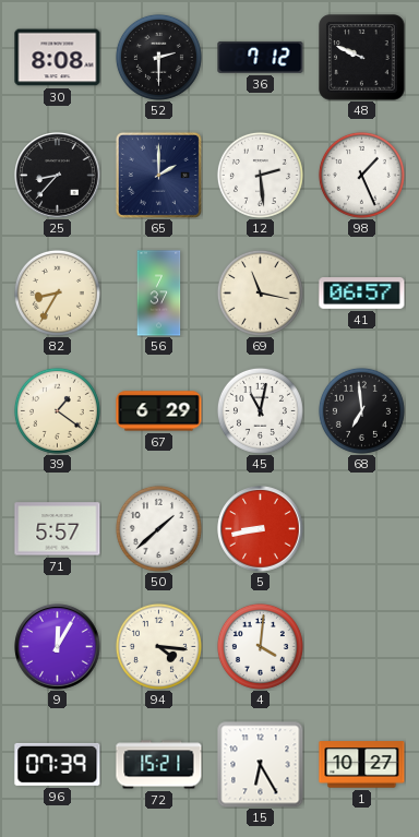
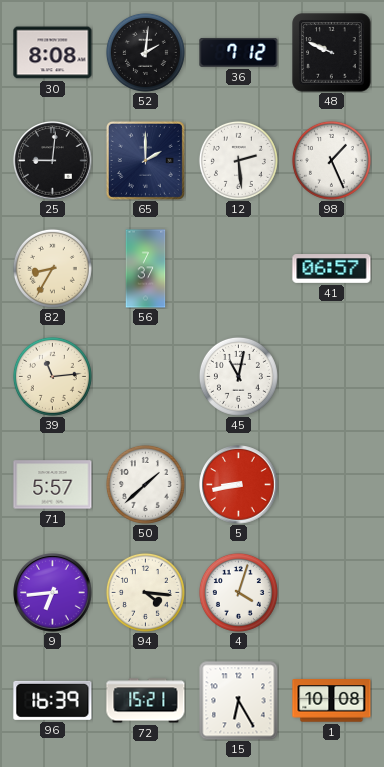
52: 2:30 -> 2:01
25: 8:37 -> 9:01
69: 11:17 -> none
39: 1:21 -> 11:14
67: 6:29 -> none
68: 6:59 -> none
9: 12:05 -> 6:44
4: 4:01 -> 4:03
96: 07:39 -> 16:39
1: 10:27 -> 10:08
